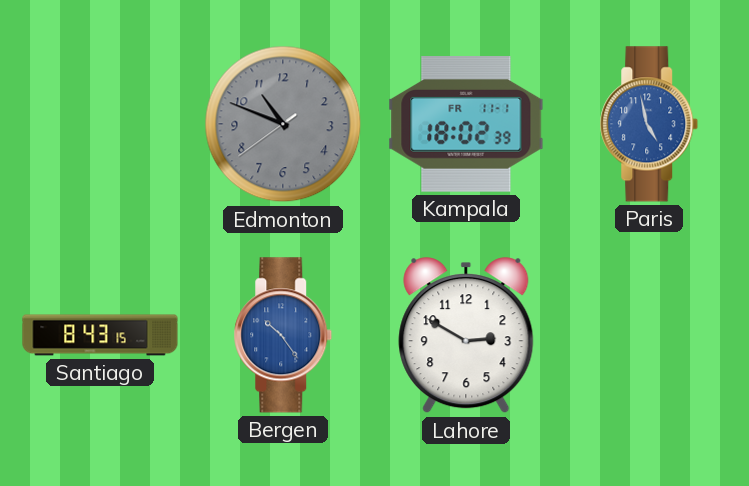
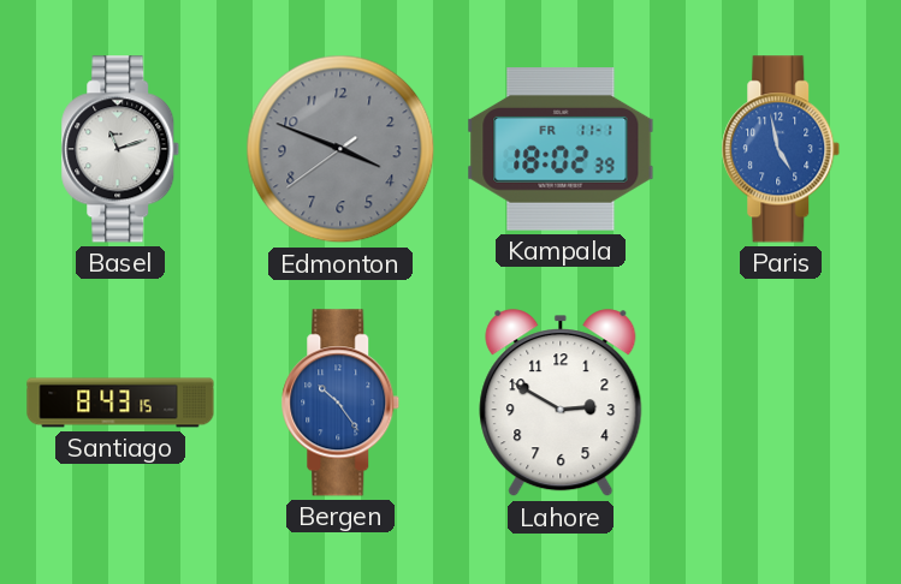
Basel: none -> 11:12
Edmonton: 10:48 -> 3:48
